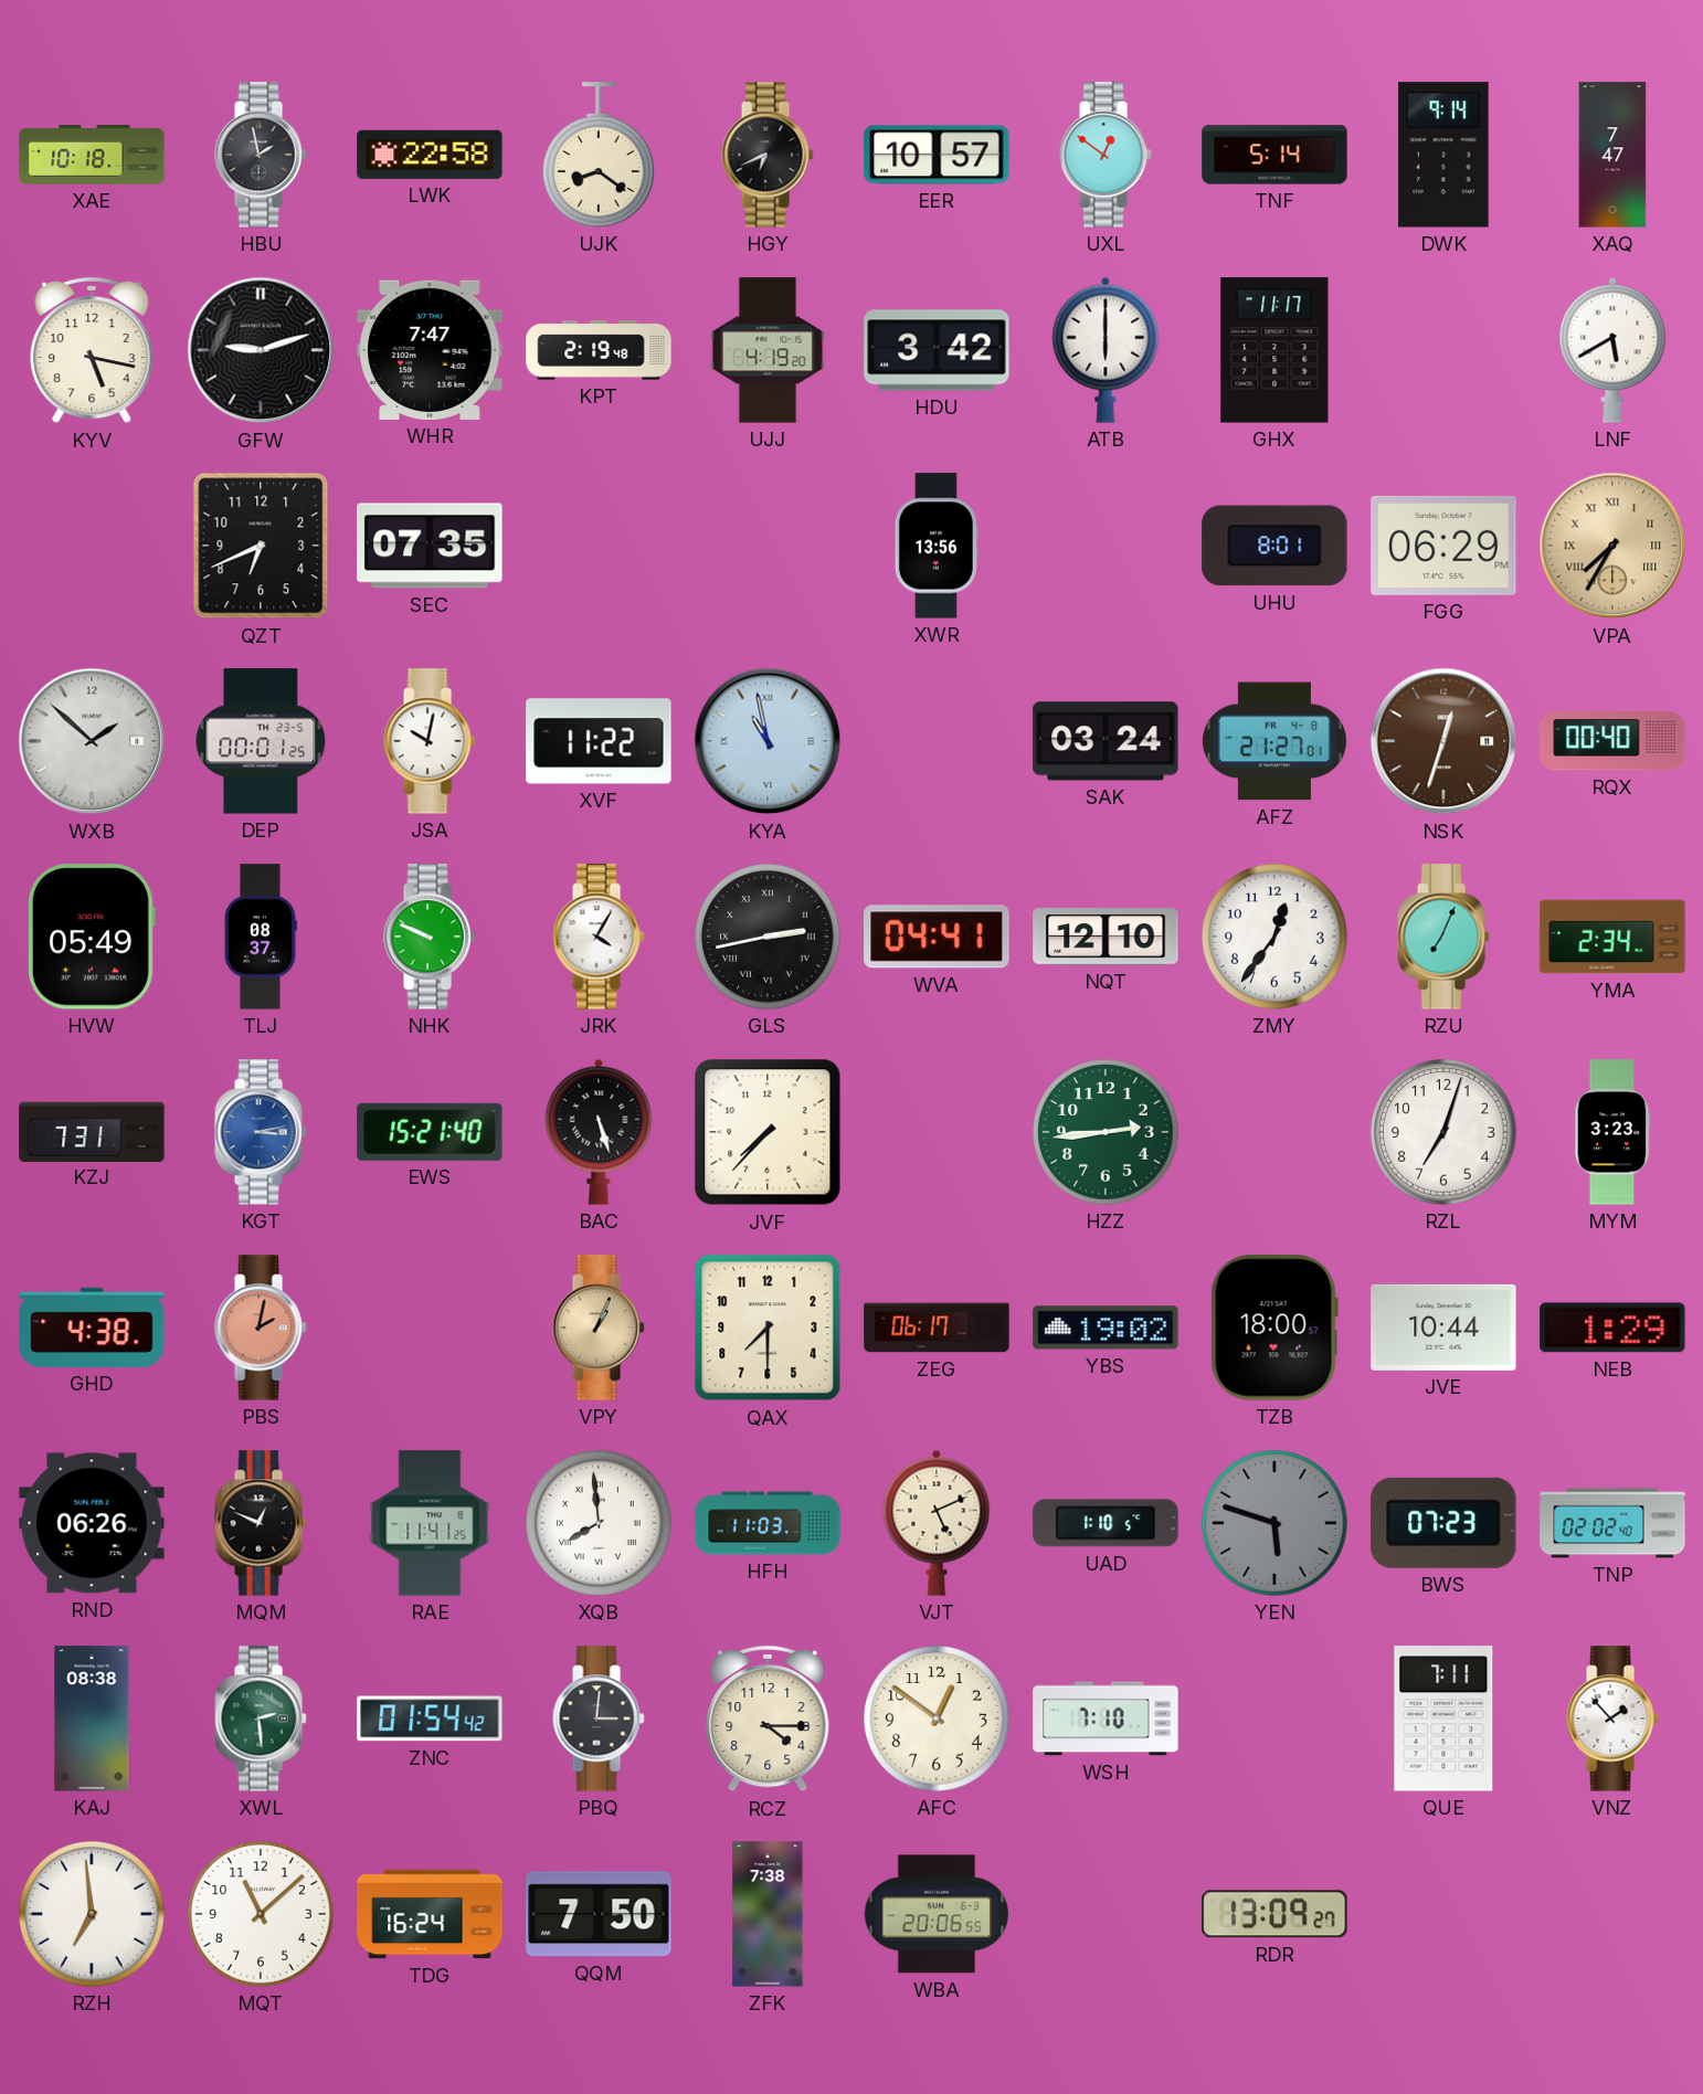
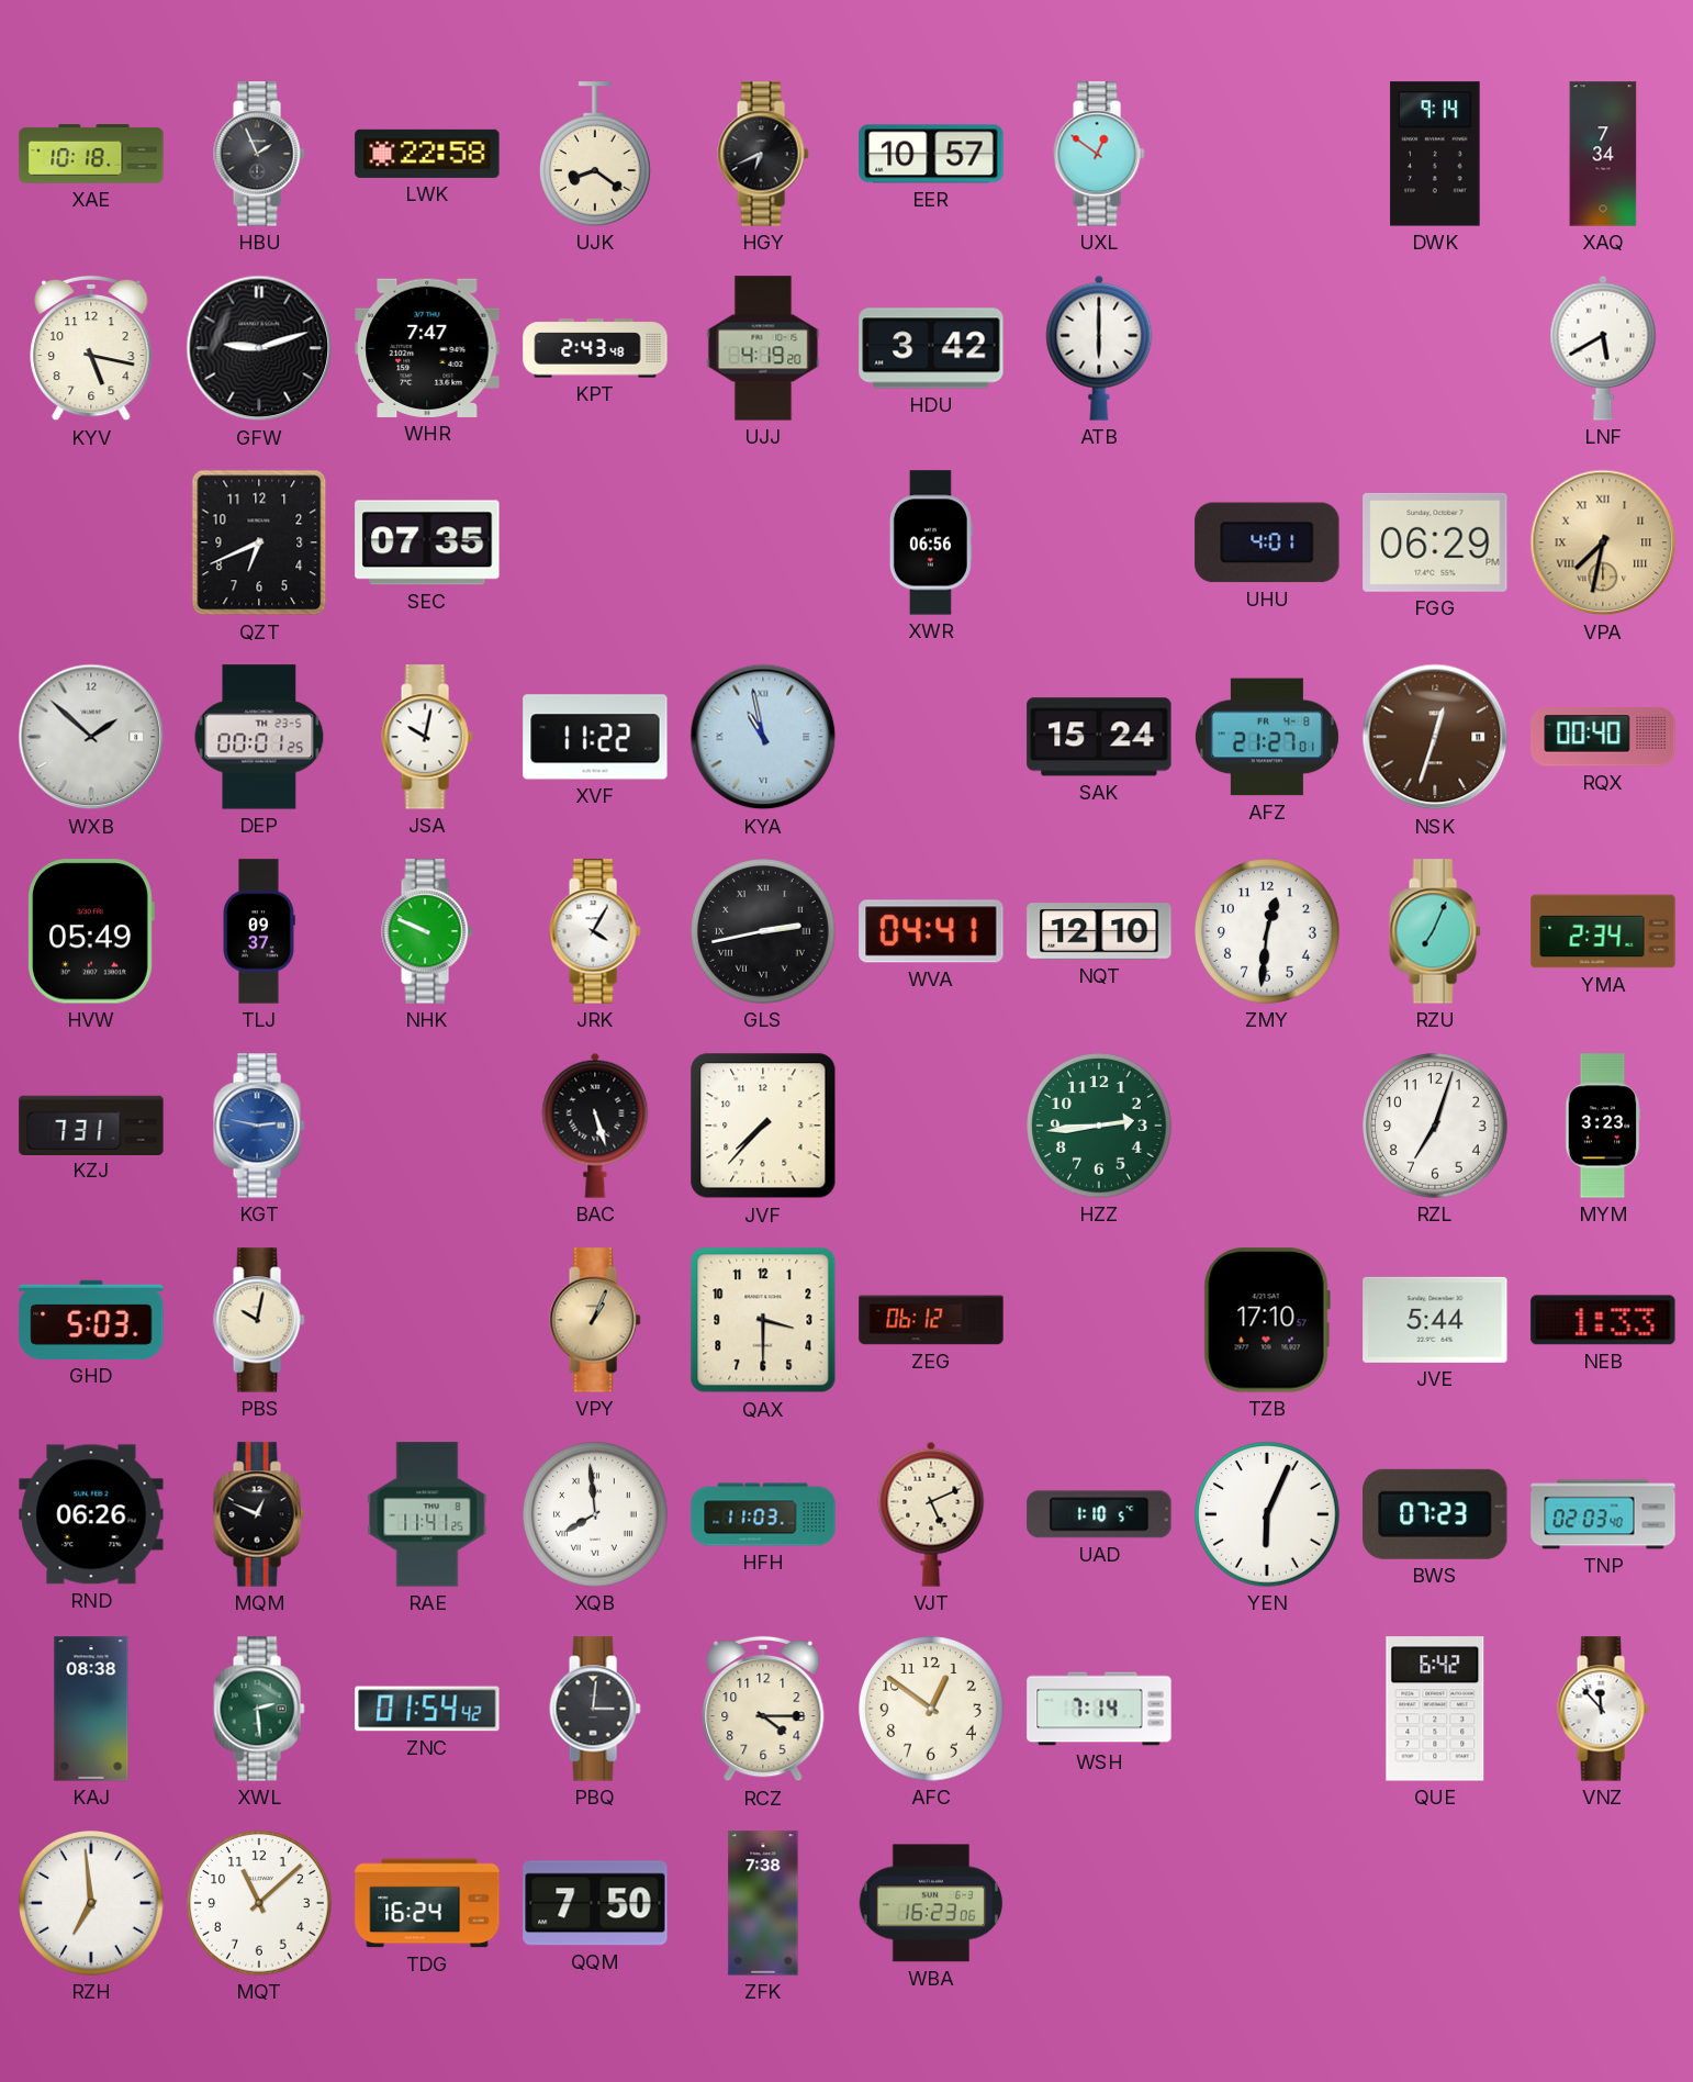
HBU: 1:58 -> 1:56
TNF: 5:14 -> none
XAQ: 7:47 -> 7:34
KPT: 2:19 -> 2:43
GHX: 11:17 -> none
XWR: 13:56 -> 06:56
UHU: 8:01 -> 4:01
VPA: 7:35 -> 7:32
SAK: 03:24 -> 15:24
TLJ: 08:37 -> 09:37
ZMY: 12:36 -> 12:31
KGT: 3:13 -> 2:47
EWS: 15:21 -> none
GHD: 4:38 -> 5:03
PBS: 2:02 -> 10:02
PBS dial: salmon -> cream
QAX: 7:30 -> 3:30
ZEG: 06:17 -> 06:12
YBS: 19:02 -> none
TZB: 18:00 -> 17:10
JVE: 10:44 -> 5:44
NEB: 1:29 -> 1:33
YEN: 5:48 -> 6:04
YEN dial: grey -> white
TNP: 02:02 -> 02:03
WSH: 7:10 -> 7:14
QUE: 7:11 -> 6:42
VNZ: 1:53 -> 11:53
WBA: 20:06 -> 16:23
RDR: 13:09 -> none
